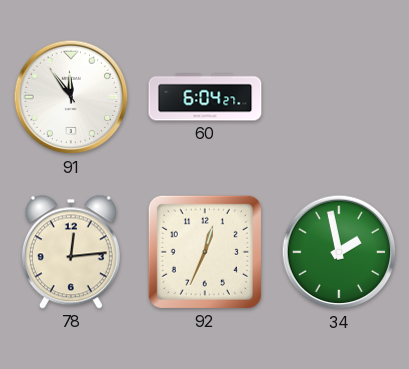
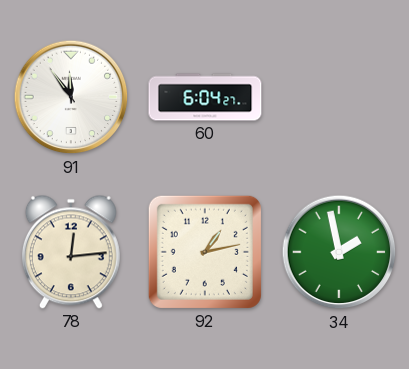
92: 12:34 -> 1:13
